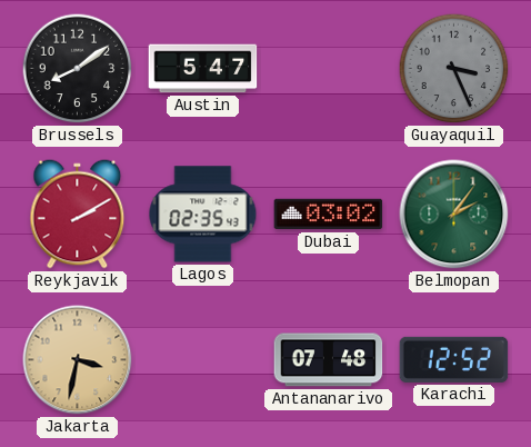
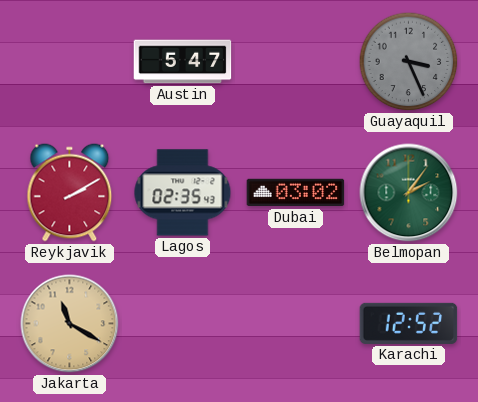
Brussels: 8:09 -> none
Jakarta: 3:32 -> 11:20
Antananarivo: 07:48 -> none
